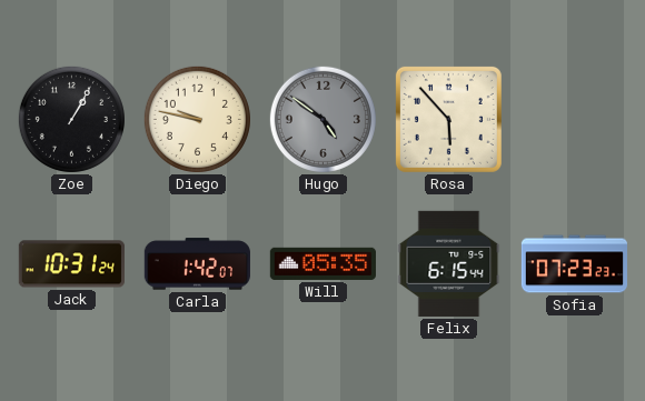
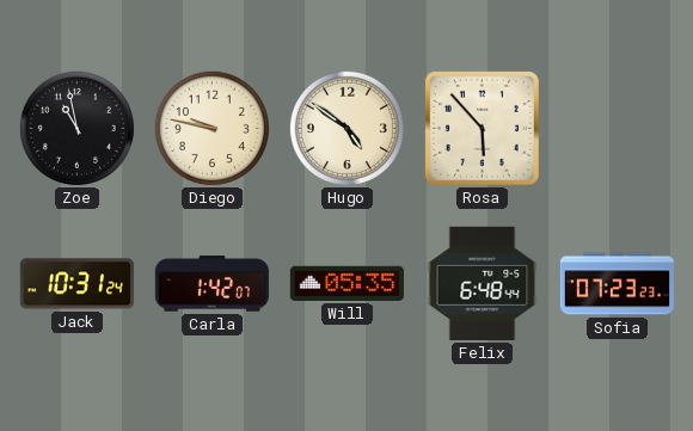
Zoe: 1:05 -> 10:58
Hugo dial: grey -> cream
Felix: 6:15 -> 6:48
